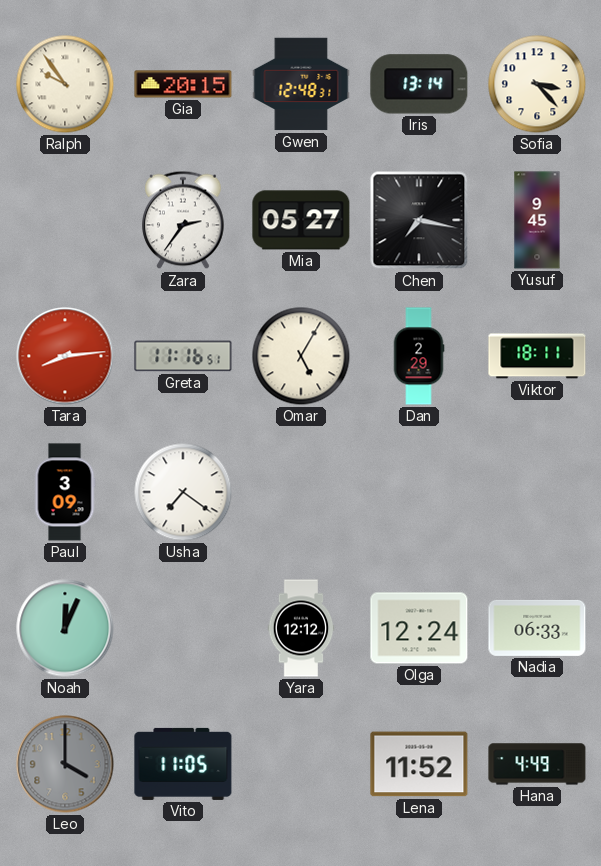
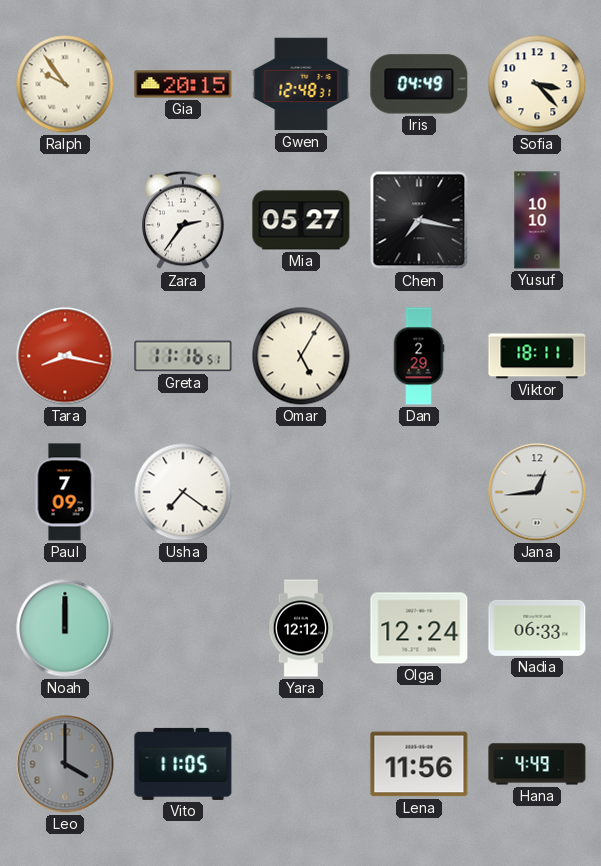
Iris: 13:14 -> 04:49
Yusuf: 9:45 -> 10:10
Tara: 8:14 -> 8:17
Paul: 3:09 -> 7:09
Jana: none -> 12:44
Noah: 12:04 -> 12:00
Lena: 11:52 -> 11:56
